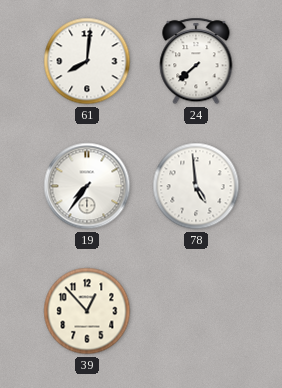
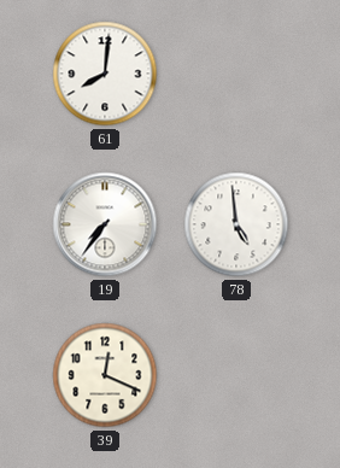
24: 7:38 -> none
39: 12:53 -> 12:19
